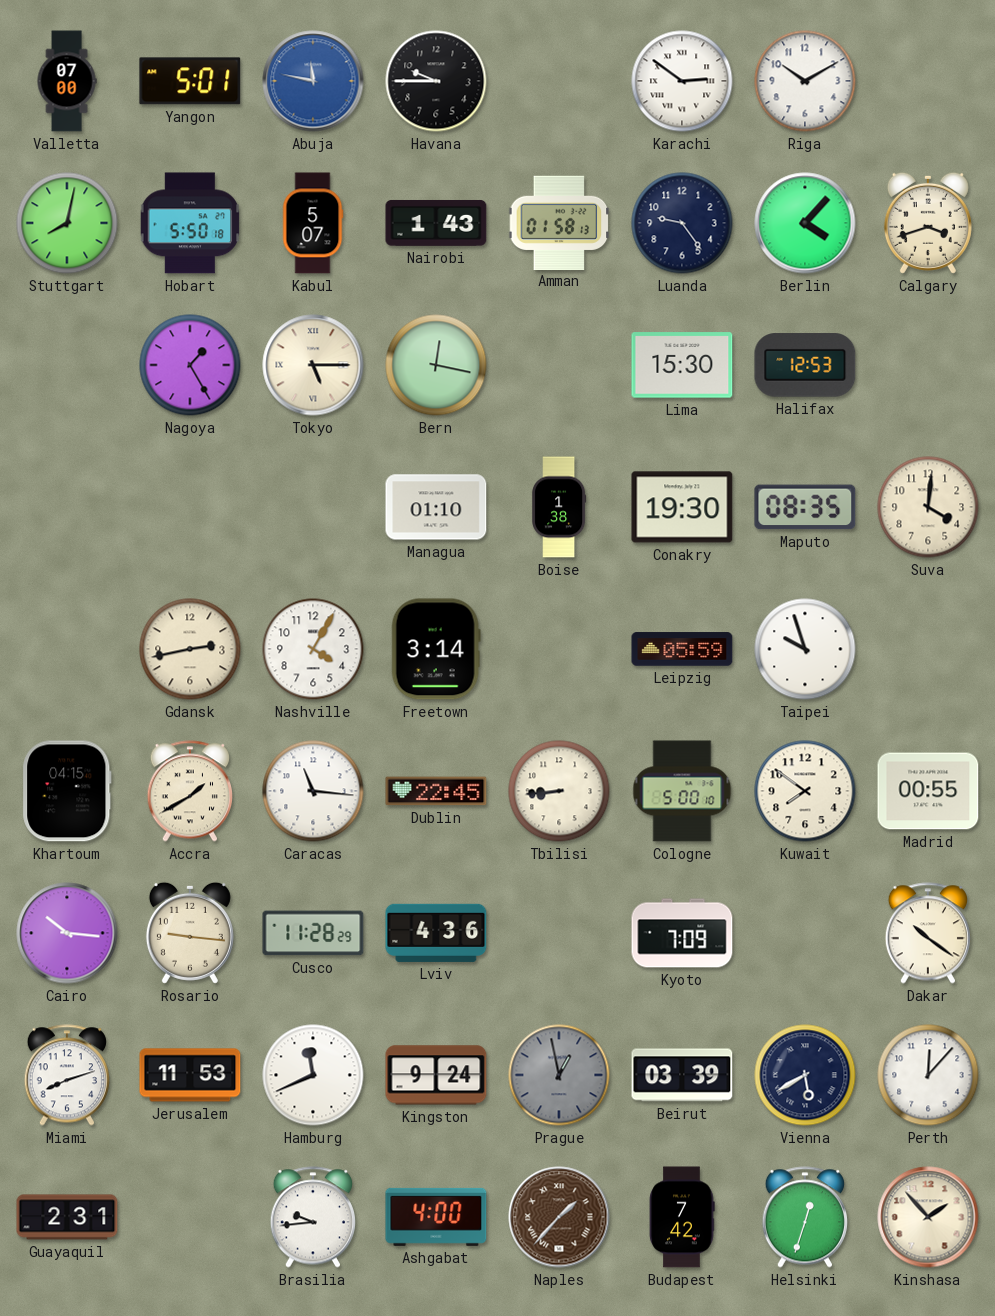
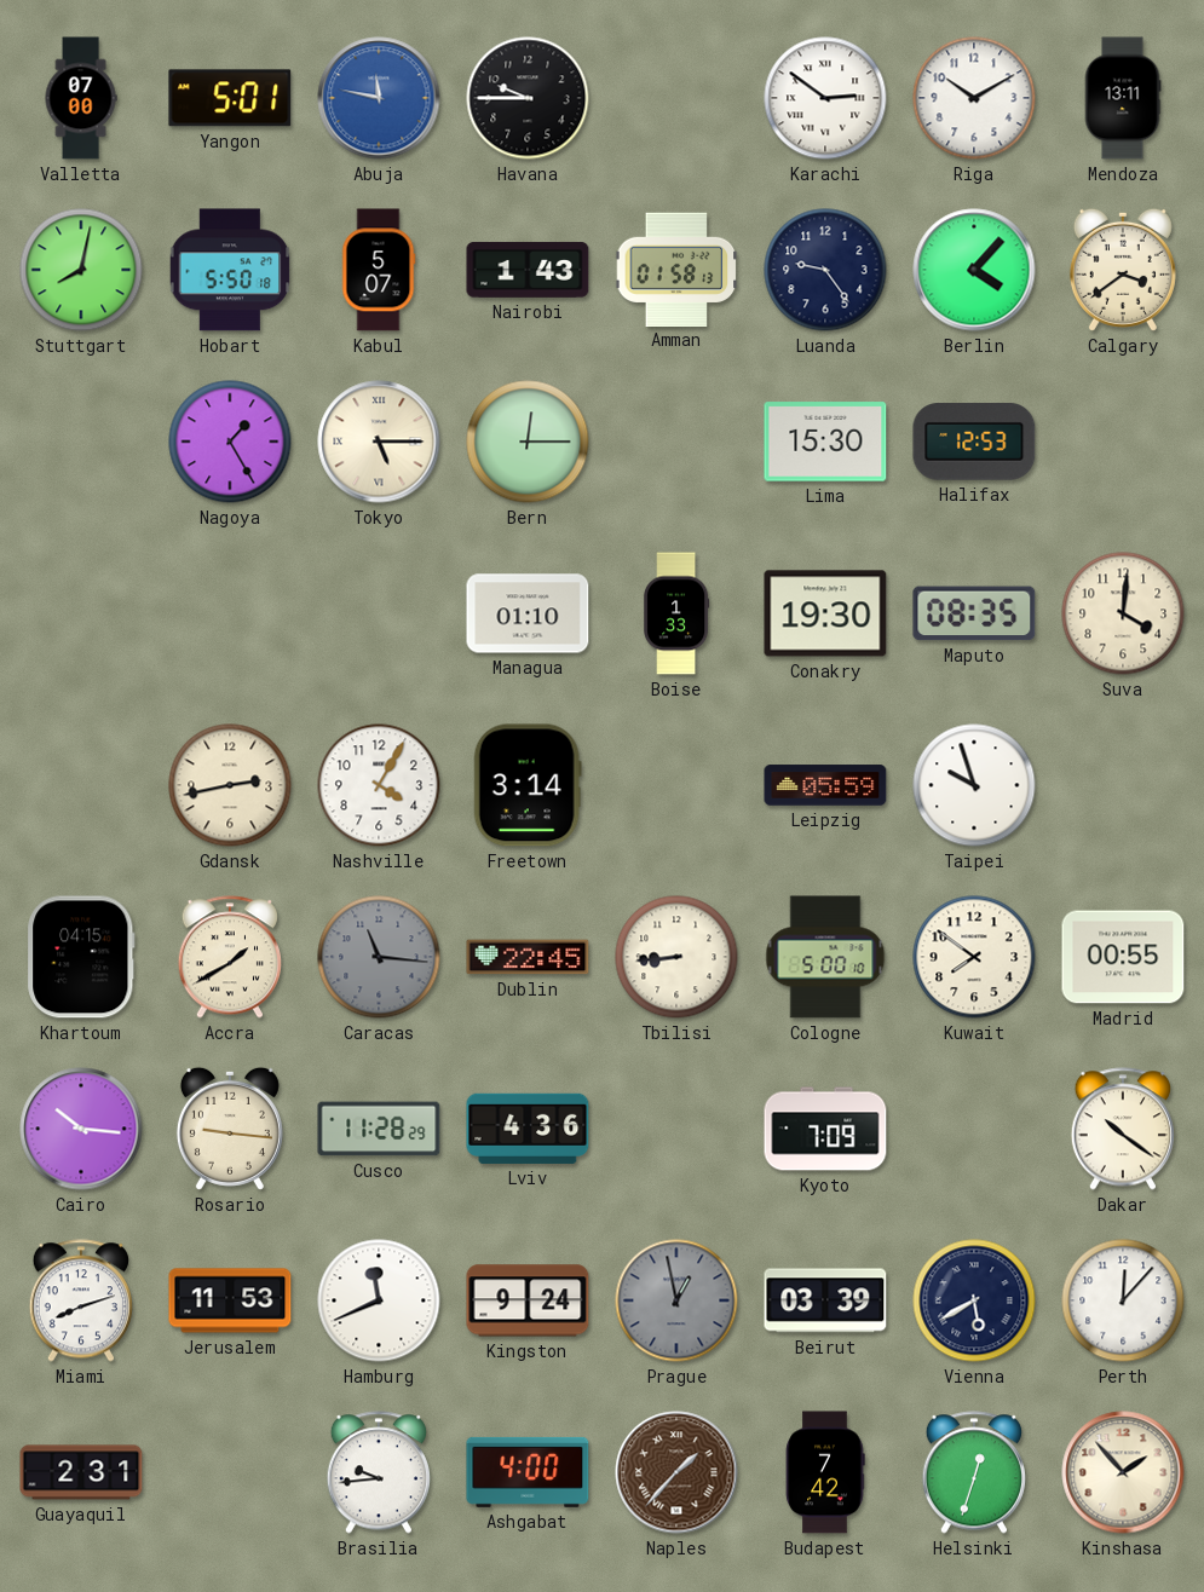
Mendoza: none -> 13:11
Calgary: 3:42 -> 3:39
Bern: 12:17 -> 12:15
Boise: 1:38 -> 1:33
Caracas dial: white -> grey
